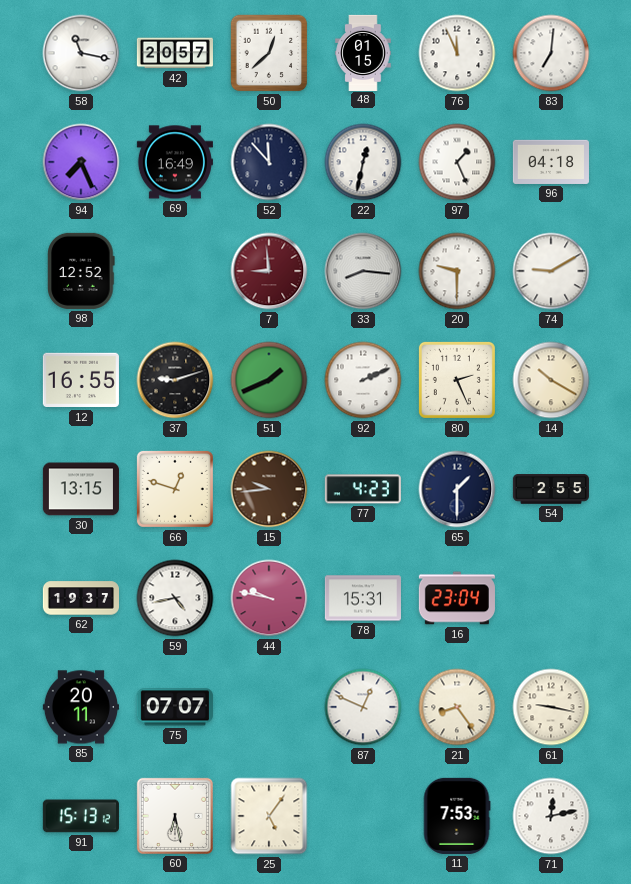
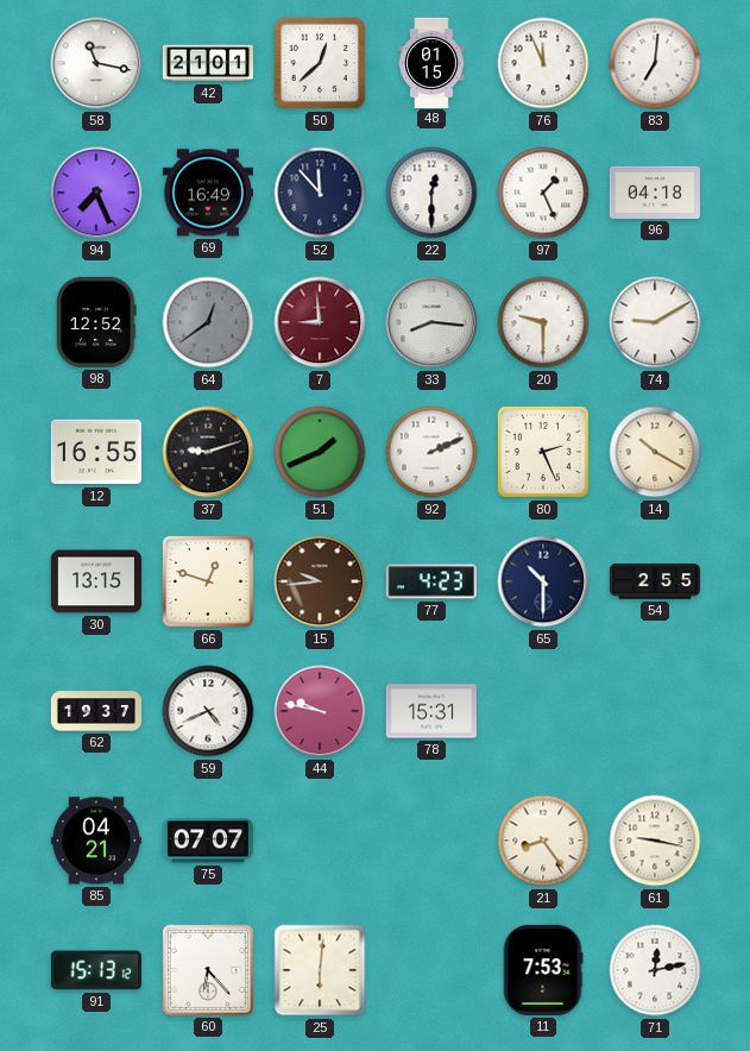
42: 20:57 -> 21:01
22: 12:32 -> 12:30
64: none -> 12:39
65: 1:30 -> 10:30
59: 4:43 -> 4:41
16: 23:04 -> none
85: 20:11 -> 04:21
87: 12:49 -> none
60: 6:28 -> 6:23
25: 5:06 -> 6:01
